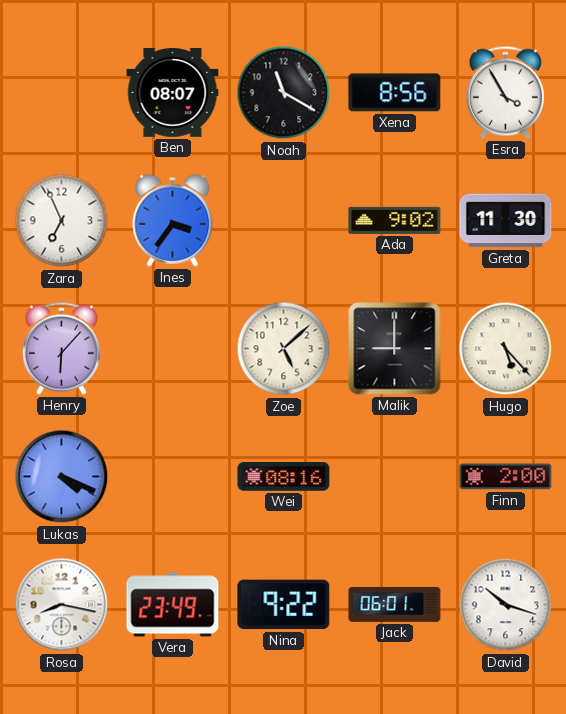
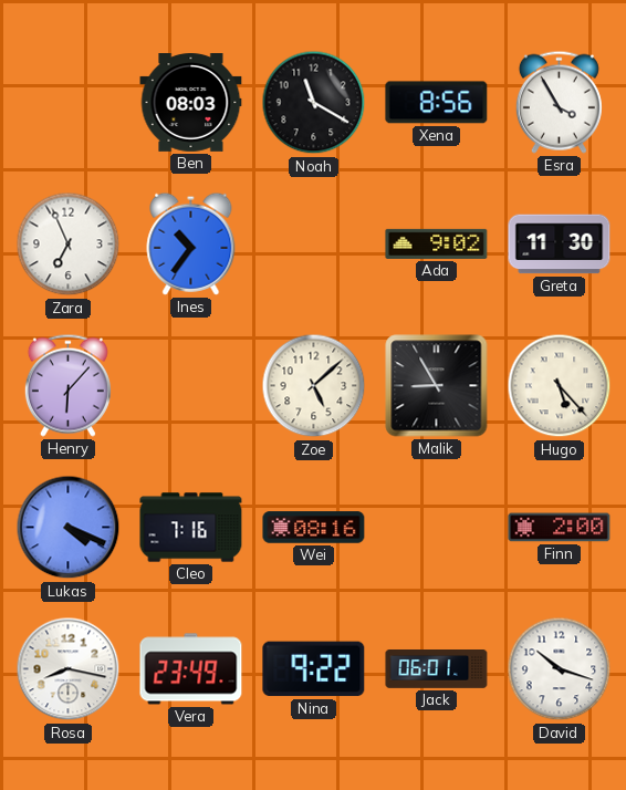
Ben: 08:07 -> 08:03
Ines: 3:36 -> 10:36
Malik: 9:00 -> 8:55
Cleo: none -> 7:16
